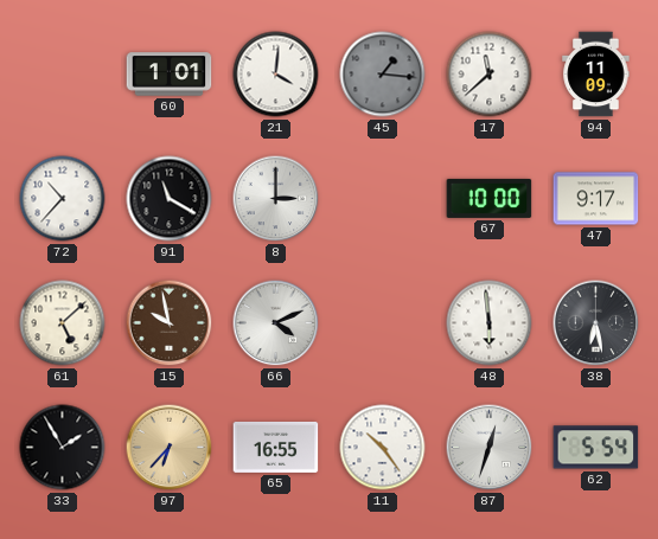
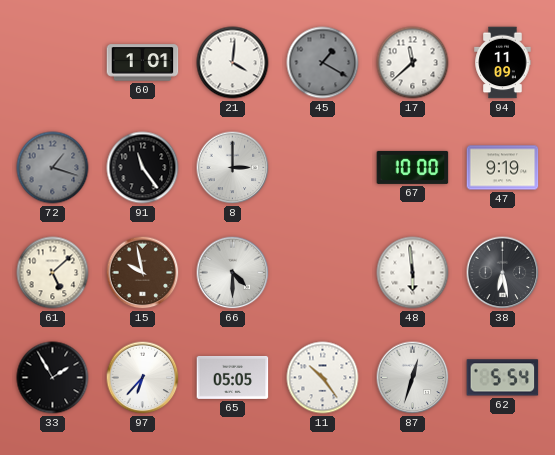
45: 1:16 -> 1:20
72: 10:37 -> 1:18
72 dial: white -> grey
91: 11:20 -> 11:24
47: 9:17 -> 9:19
66: 4:11 -> 4:30
97 dial: champagne -> white
65: 16:55 -> 05:05
